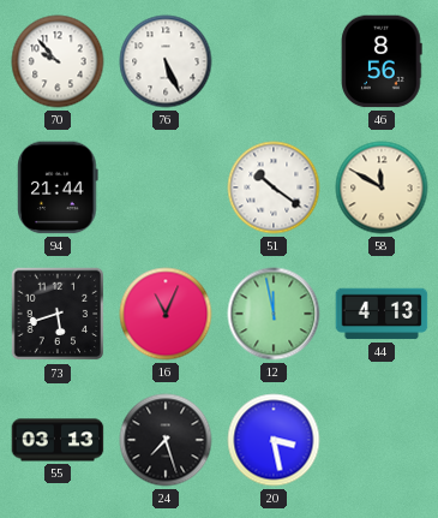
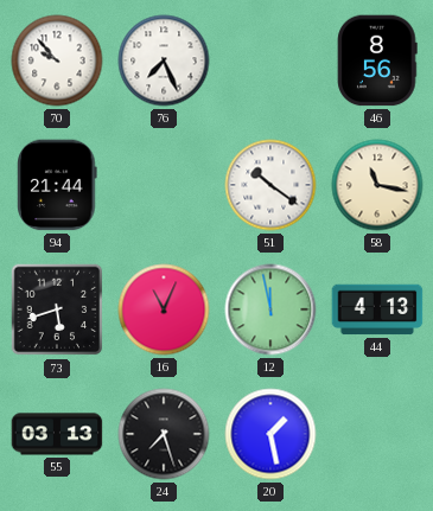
76: 5:26 -> 7:26
58: 11:50 -> 11:17
20: 3:28 -> 1:28
